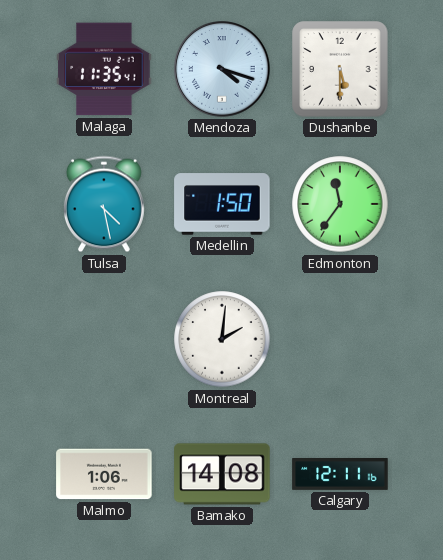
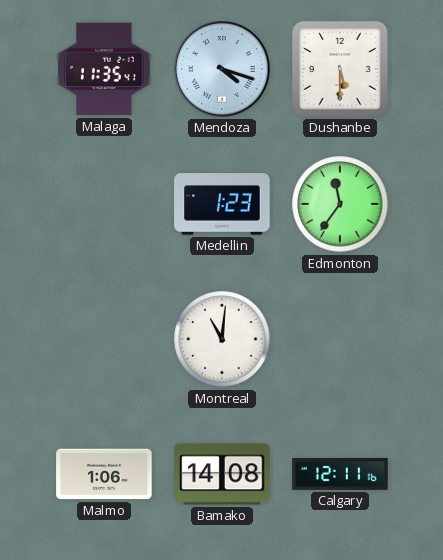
Tulsa: 4:28 -> none
Medellin: 1:50 -> 1:23
Montreal: 2:01 -> 11:01
